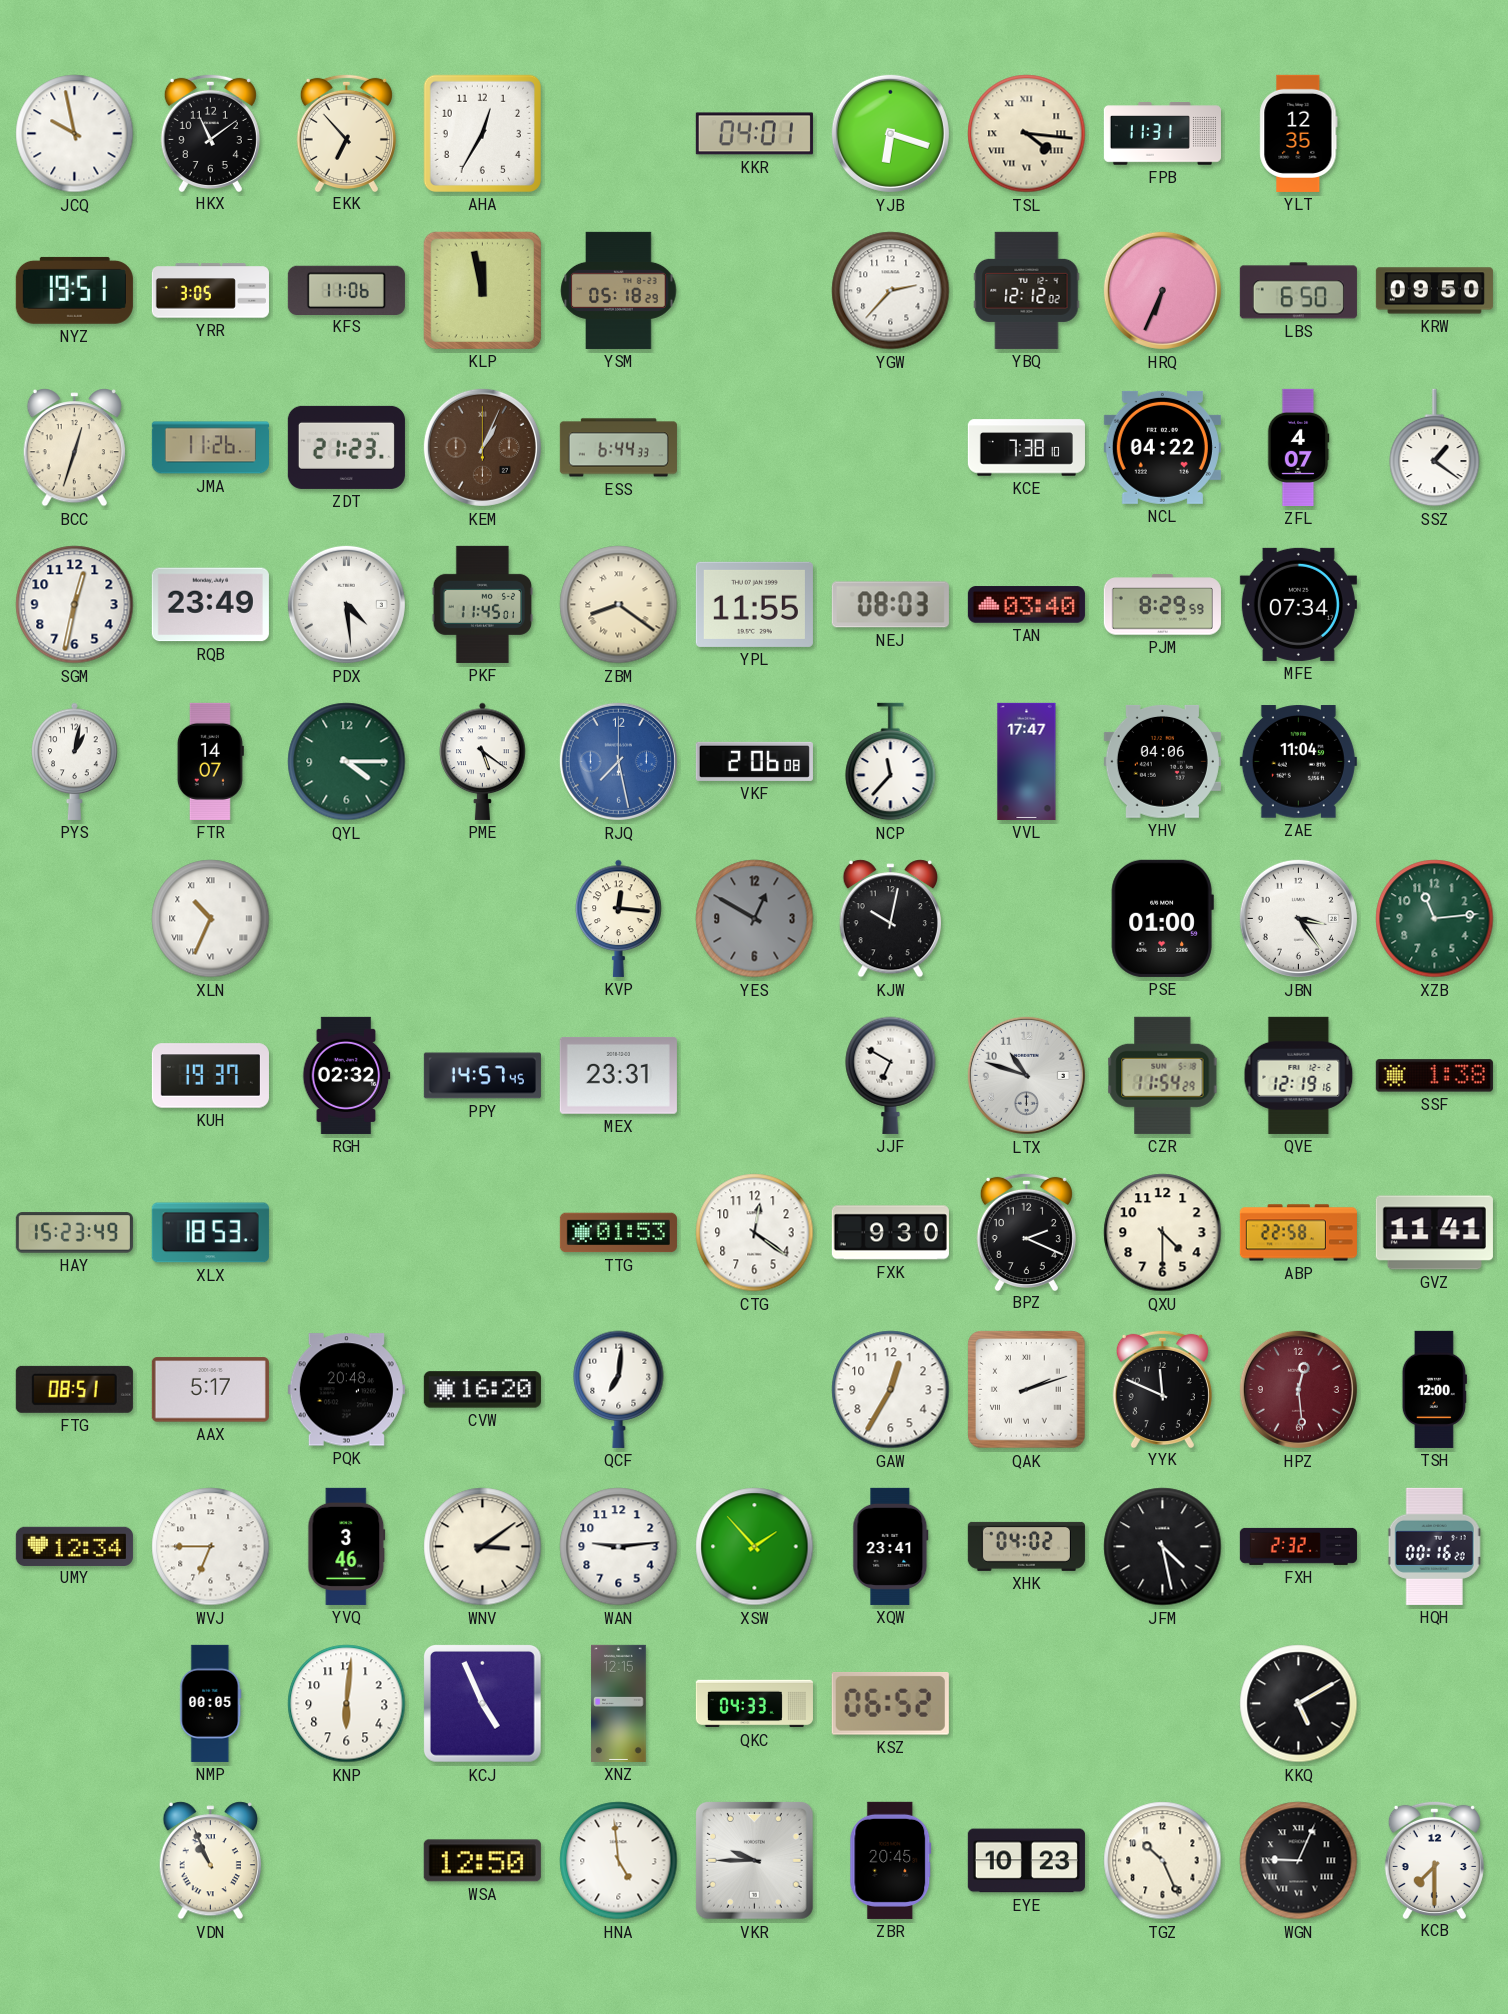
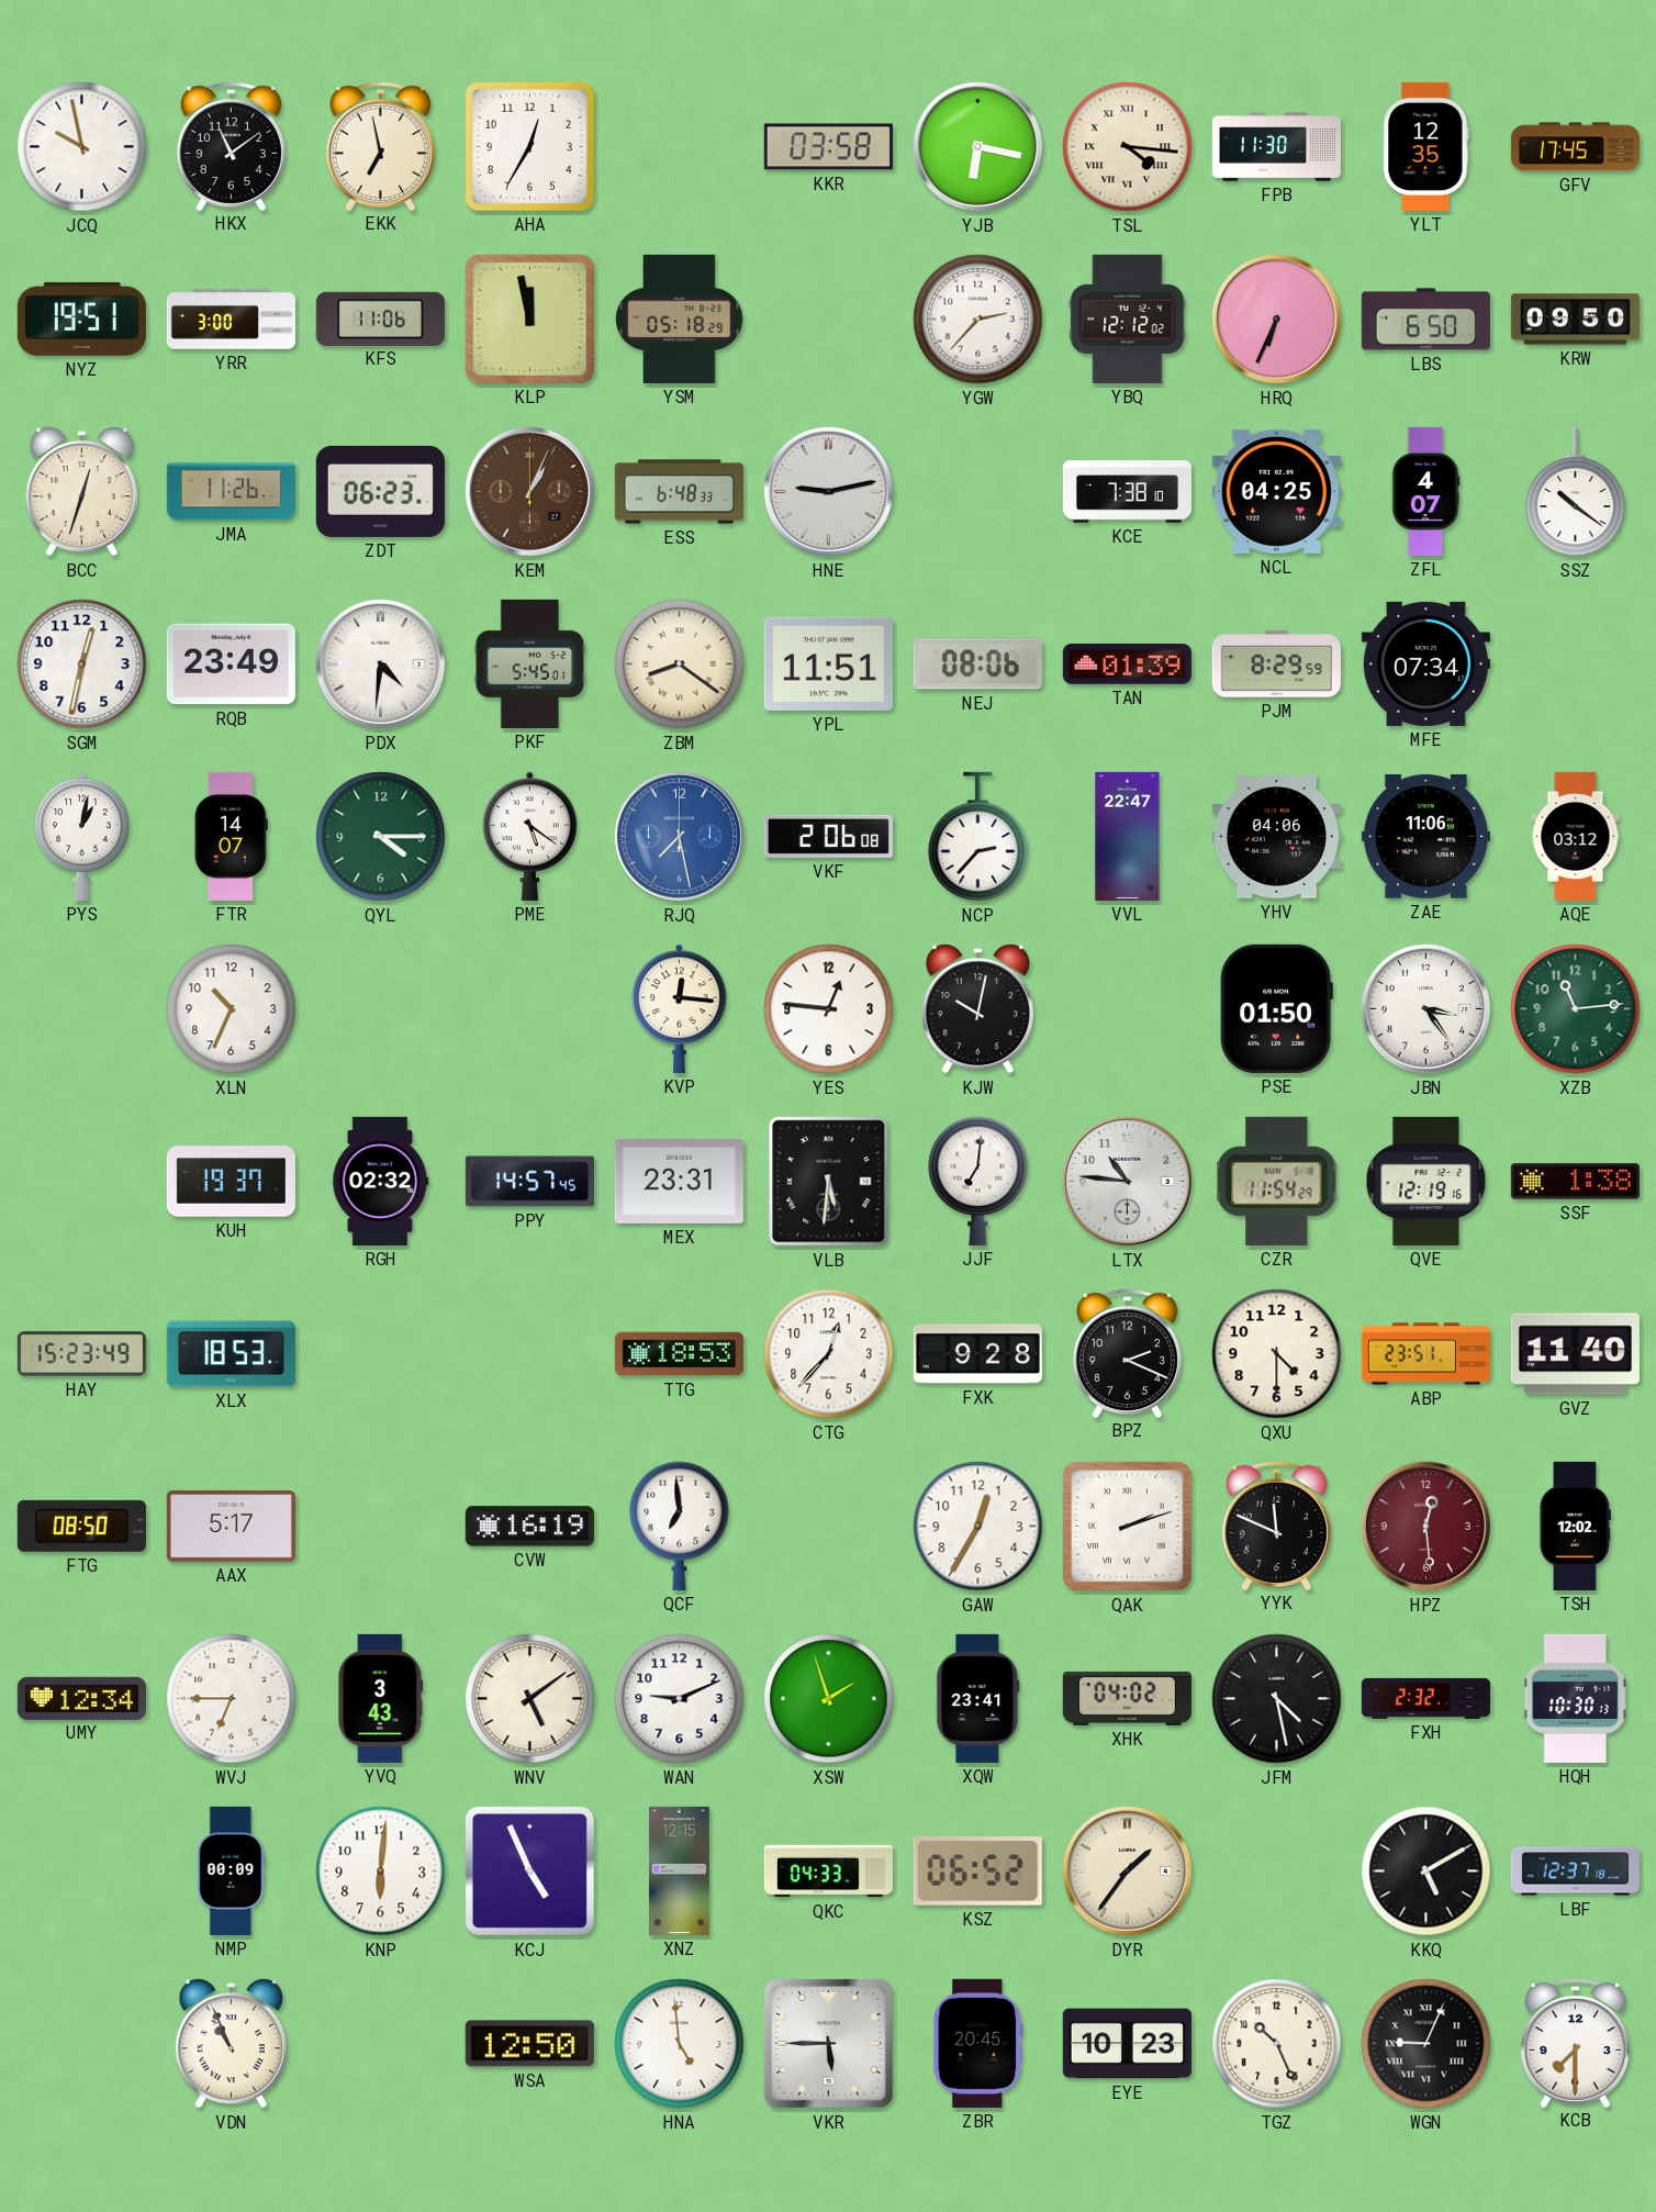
EKK: 6:53 -> 6:58
KKR: 04:01 -> 03:58
YJB: 6:18 -> 6:17
FPB: 11:31 -> 11:30
GFV: none -> 17:45
YRR: 3:05 -> 3:00
ZDT: 21:23 -> 06:23
ESS: 6:44 -> 6:48
HNE: none -> 9:13
NCL: 04:22 -> 04:25
SSZ: 1:21 -> 10:21
PDX: 4:29 -> 4:31
PKF: 11:45 -> 5:45
YPL: 11:55 -> 11:51
NEJ: 08:03 -> 08:06
TAN: 03:40 -> 01:39
NCP: 11:37 -> 2:37
VVL: 17:47 -> 22:47
ZAE: 11:04 -> 11:06
AQE: none -> 03:12
XLN numerals: Roman -> Arabic
YES: 12:50 -> 12:46
YES dial: grey -> white
PSE: 01:00 -> 01:50
VLB: none -> 5:31
JJF: 6:50 -> 7:01
LTX: 10:48 -> 10:46
TTG: 01:53 -> 18:53
CTG: 12:21 -> 12:37
FXK: 9:30 -> 9:28
ABP: 22:58 -> 23:51
GVZ: 11:41 -> 11:40
FTG: 08:51 -> 08:50
PQK: 20:48 -> none
CVW: 16:20 -> 16:19
QCF: 7:01 -> 6:59
TSH: 12:00 -> 12:02
YVQ: 3:46 -> 3:43
WNV: 3:09 -> 5:09
WAN: 9:14 -> 9:11
XSW: 1:53 -> 1:57
HQH: 00:16 -> 10:30
NMP: 00:05 -> 00:09
DYR: none -> 1:36
LBF: none -> 12:37
VKR: 9:45 -> 5:45
